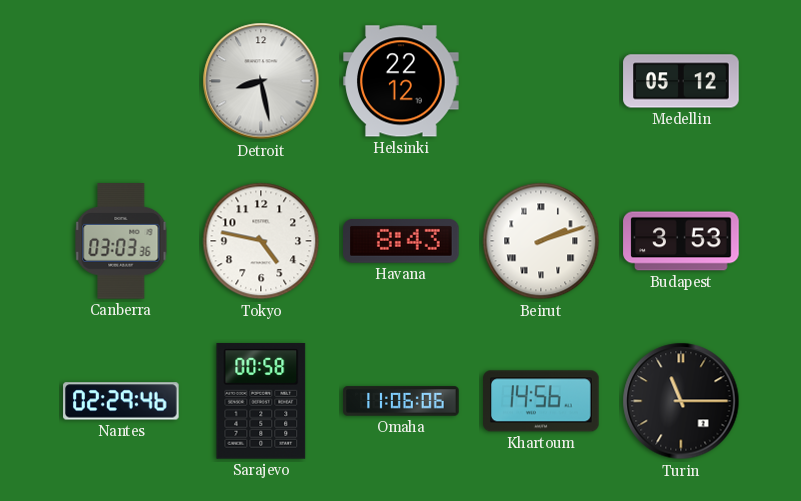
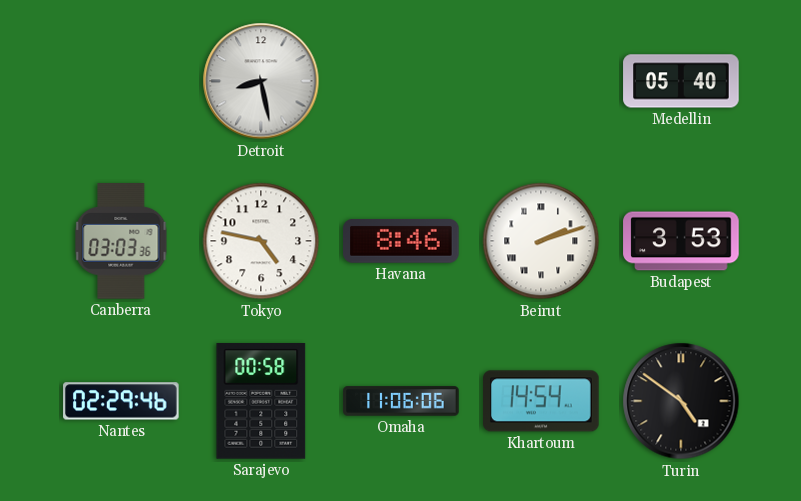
Helsinki: 22:12 -> none
Medellin: 05:12 -> 05:40
Havana: 8:43 -> 8:46
Khartoum: 14:56 -> 14:54
Turin: 11:15 -> 4:51
